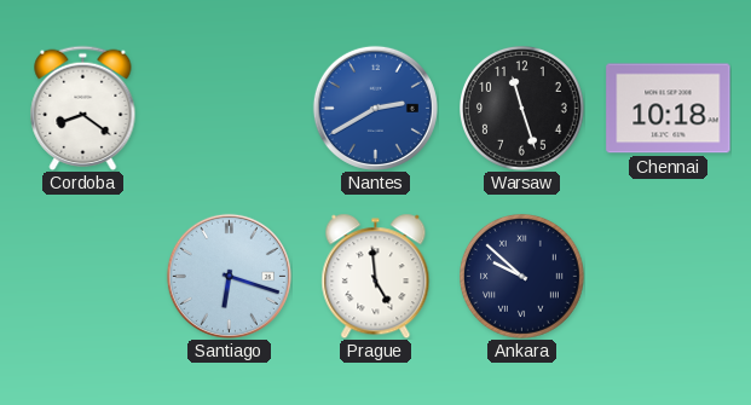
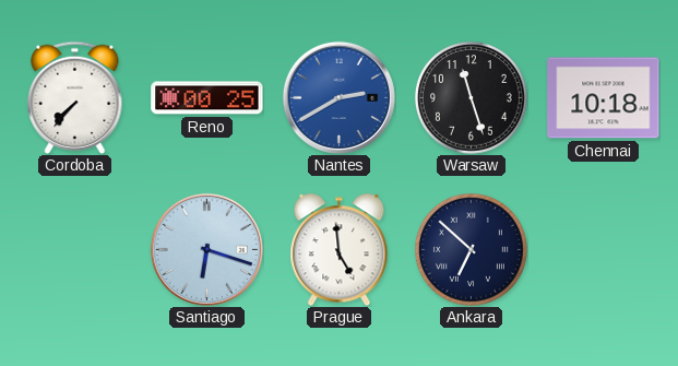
Cordoba: 8:21 -> 7:37
Reno: none -> 00:25
Ankara: 9:52 -> 6:52
